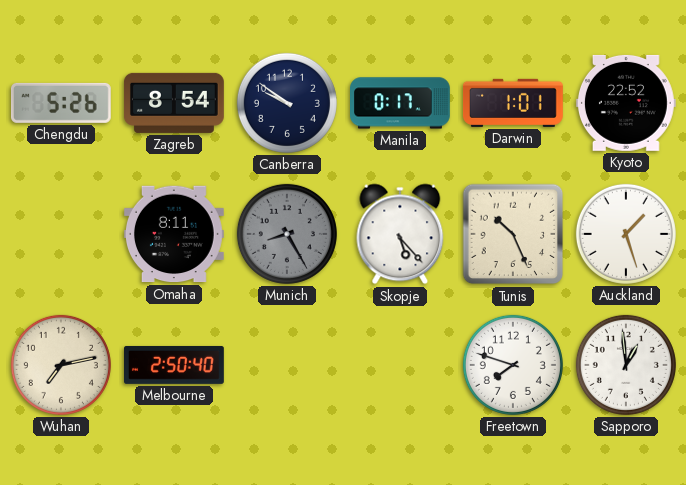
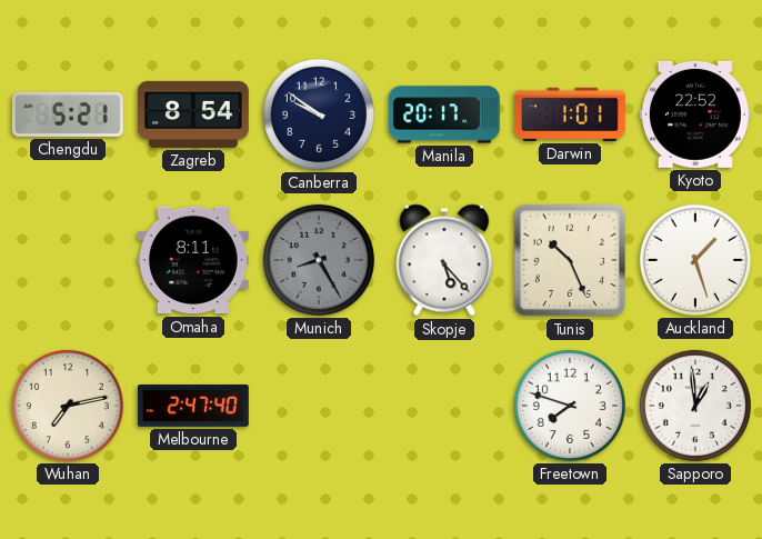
Chengdu: 5:26 -> 5:21
Manila: 0:17 -> 20:17
Melbourne: 2:50 -> 2:47
